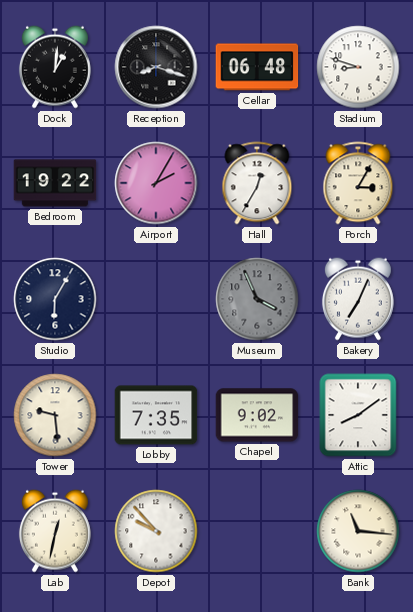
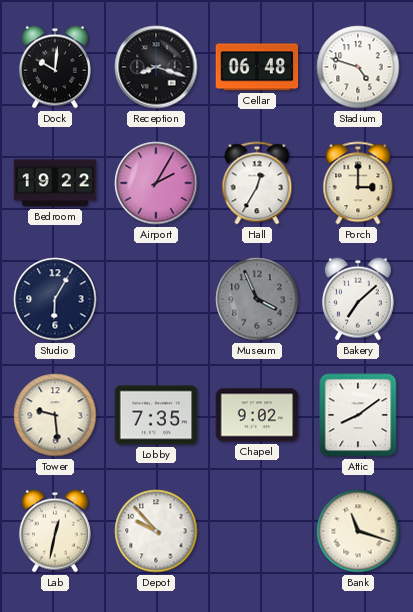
Dock: 1:01 -> 10:01
Stadium: 8:48 -> 4:48
Porch: 3:05 -> 3:00
Bakery: 7:04 -> 7:08
Bank: 11:16 -> 11:18
